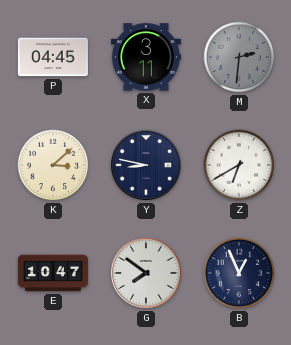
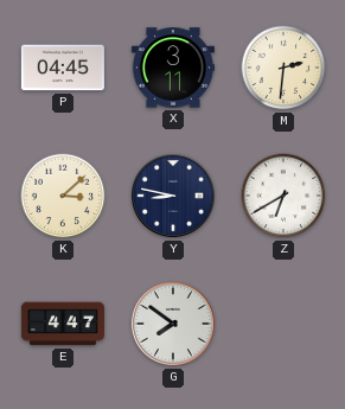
M dial: grey -> cream
E: 10:47 -> 4:47
B: 12:56 -> none
